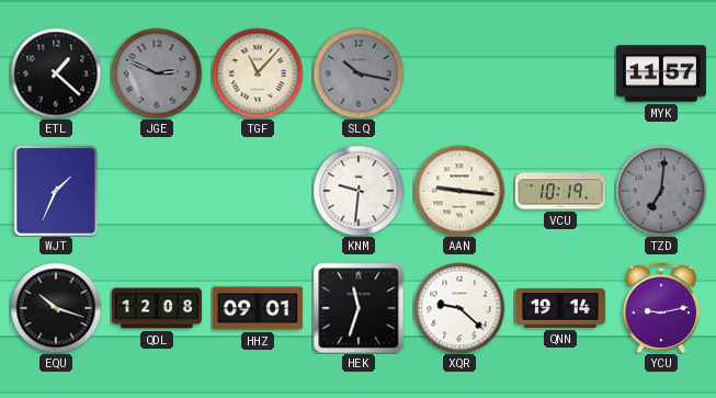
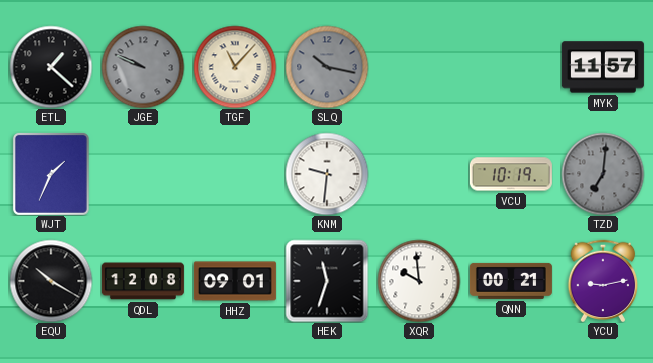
JGE: 2:49 -> 9:49
AAN: 9:16 -> none
EQU: 10:18 -> 10:20
XQR: 9:22 -> 9:59
QNN: 19:14 -> 00:21
